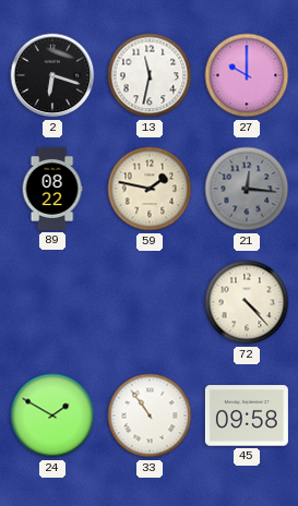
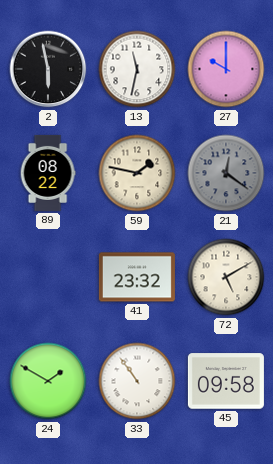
2: 6:18 -> 5:58
21: 12:16 -> 12:21
41: none -> 23:32
72: 4:23 -> 5:10
